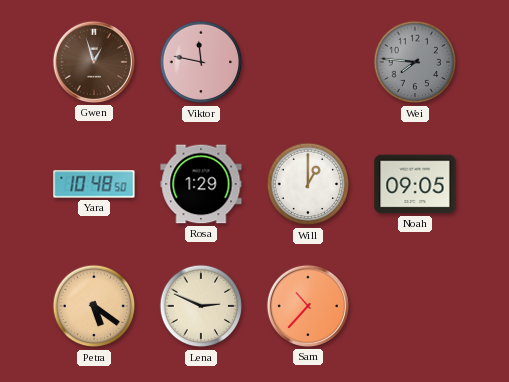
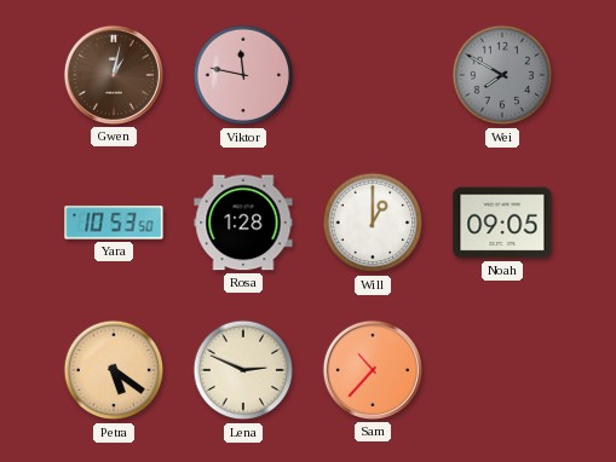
Gwen: 12:57 -> 1:02
Wei: 7:46 -> 7:50
Yara: 10:48 -> 10:53
Rosa: 1:29 -> 1:28
